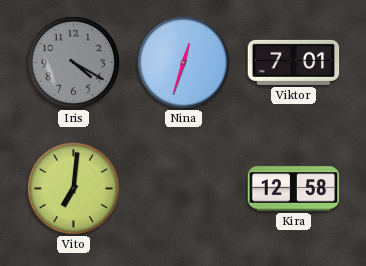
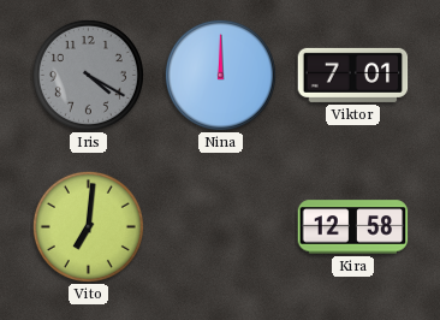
Nina: 12:33 -> 12:00
